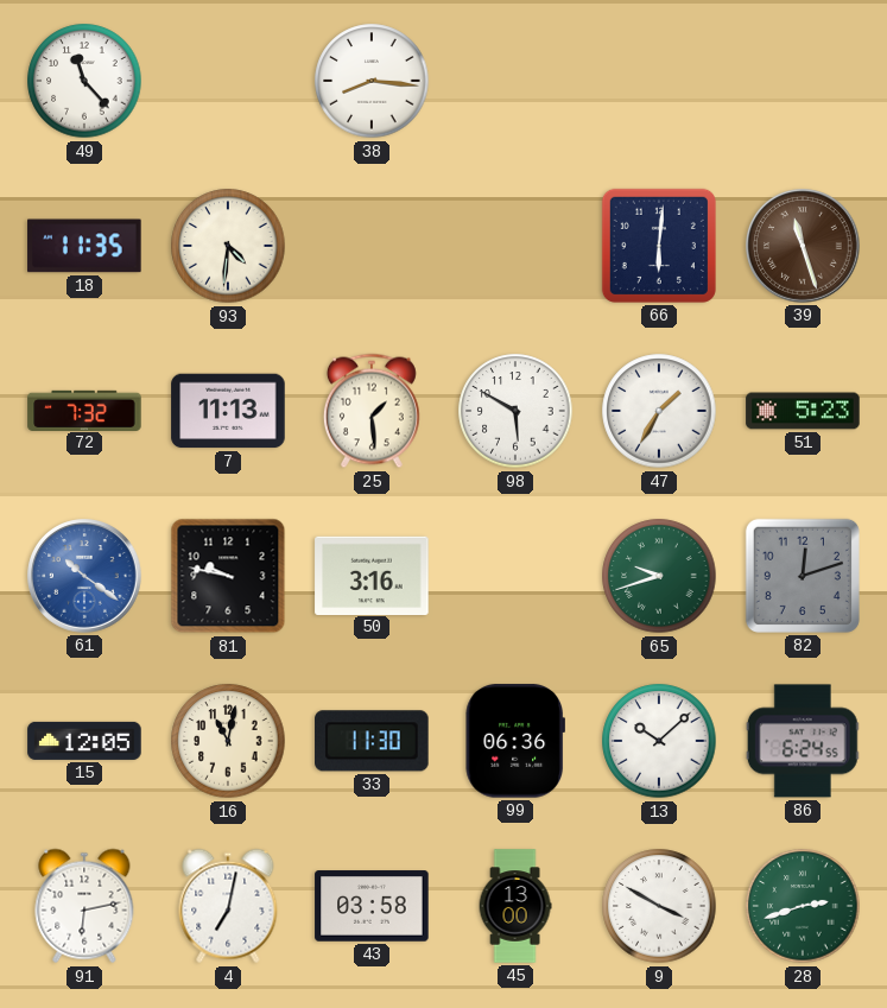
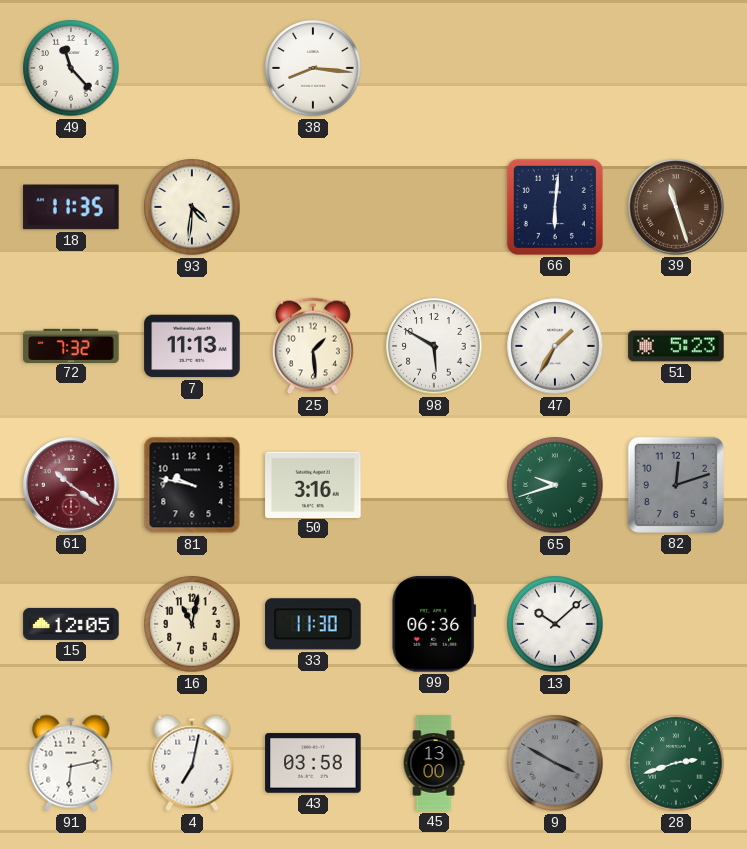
61 dial: blue -> burgundy
86: 6:24 -> none
9 dial: white -> grey
